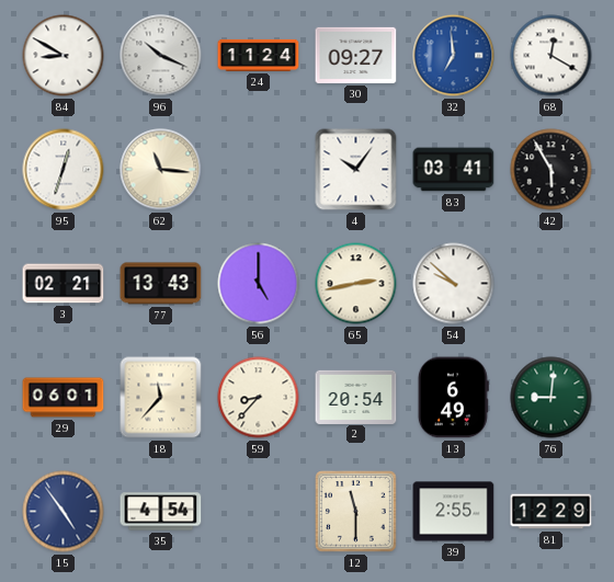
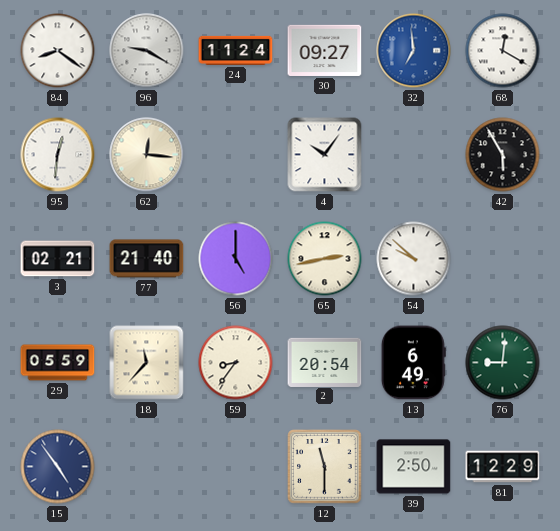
84: 8:50 -> 8:21
96: 10:19 -> 9:20
95: 12:33 -> 12:31
62: 11:16 -> 12:16
83: 03:41 -> none
77: 13:43 -> 21:40
29: 06:01 -> 05:59
59: 8:37 -> 8:36
35: 4:54 -> none
39: 2:55 -> 2:50
